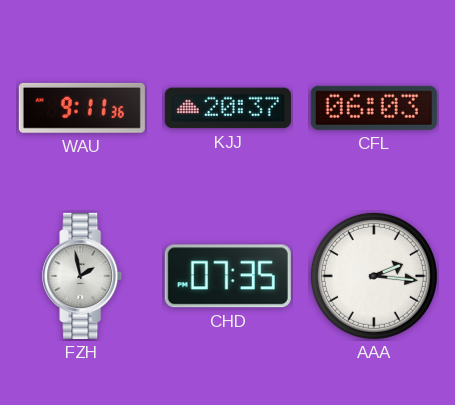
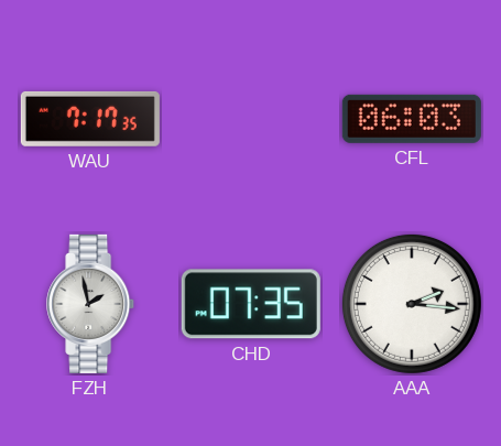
WAU: 9:11 -> 7:17
KJJ: 20:37 -> none
